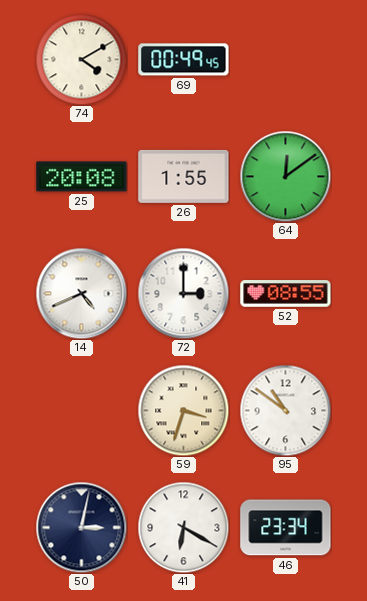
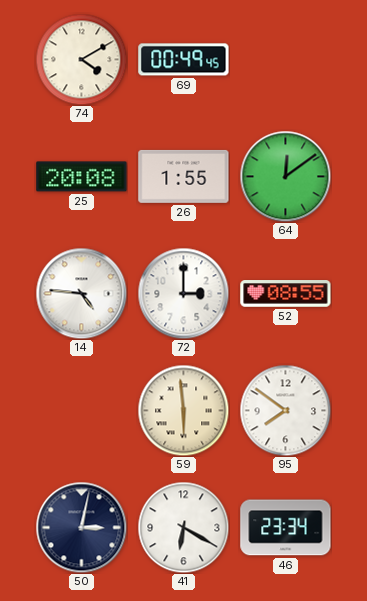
14: 4:41 -> 4:46
59: 3:33 -> 5:59
95: 10:51 -> 7:51
